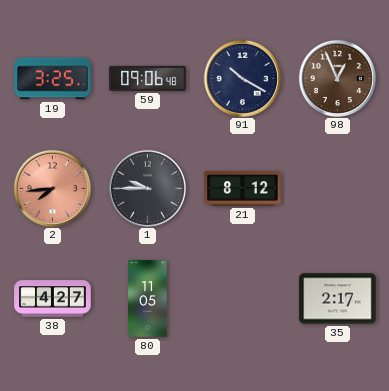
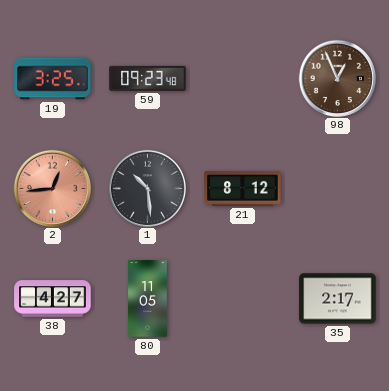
59: 09:06 -> 09:23
91: 10:20 -> none
2: 7:44 -> 12:44
1: 9:45 -> 10:29
